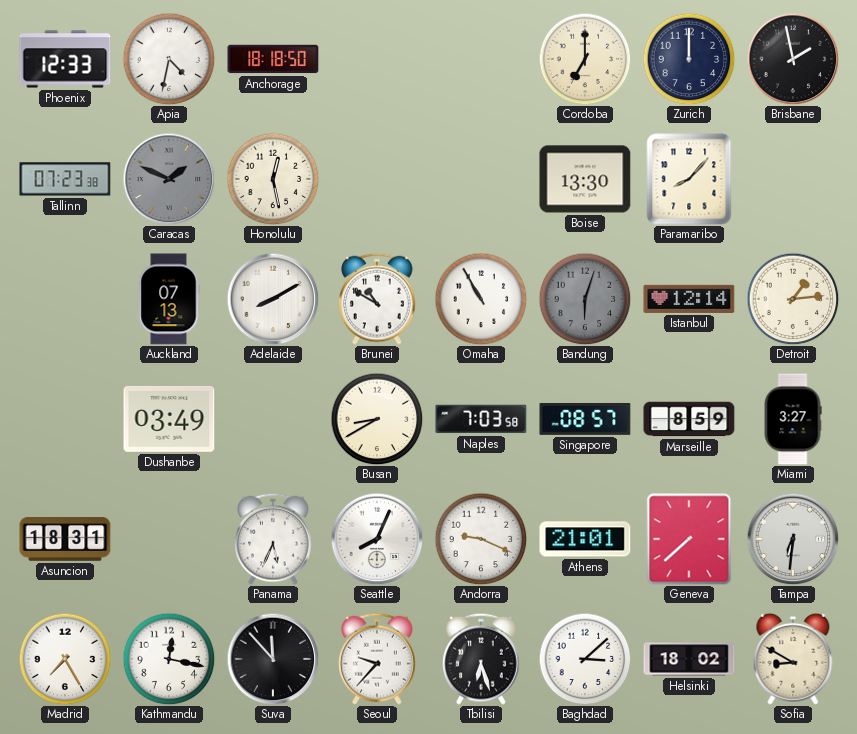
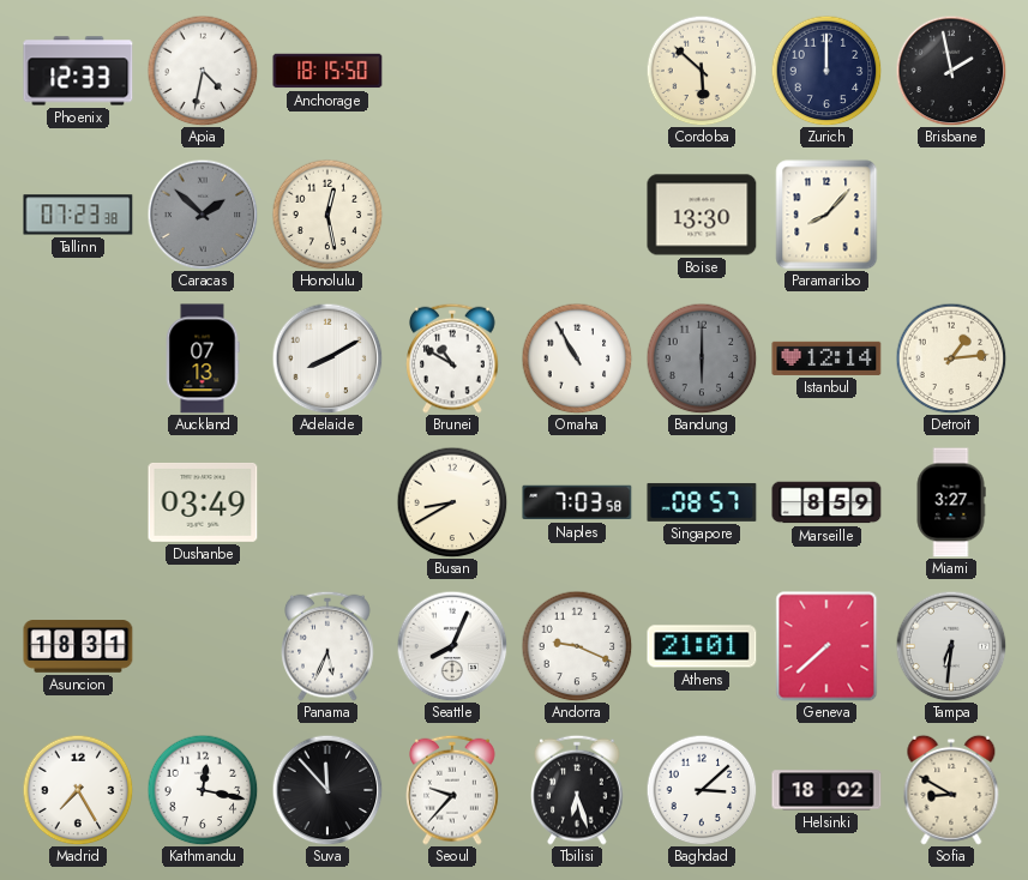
Anchorage: 18:18 -> 18:15
Cordoba: 7:00 -> 5:52
Caracas: 1:49 -> 1:52
Bandung: 6:03 -> 6:00
